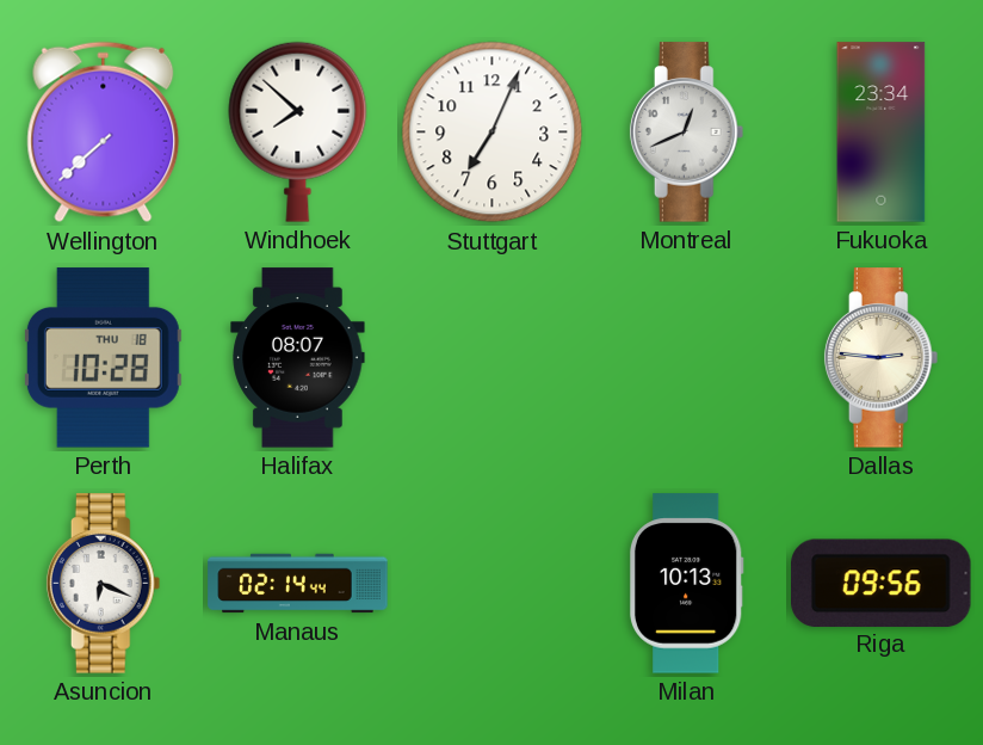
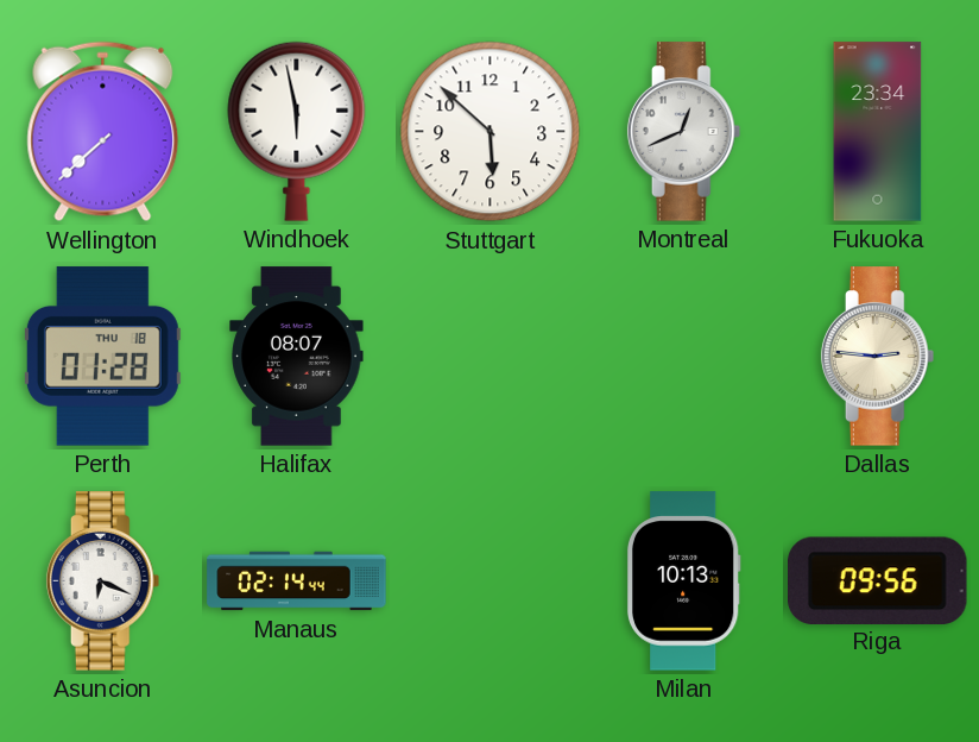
Windhoek: 7:52 -> 5:58
Stuttgart: 7:04 -> 5:52
Perth: 10:28 -> 01:28
